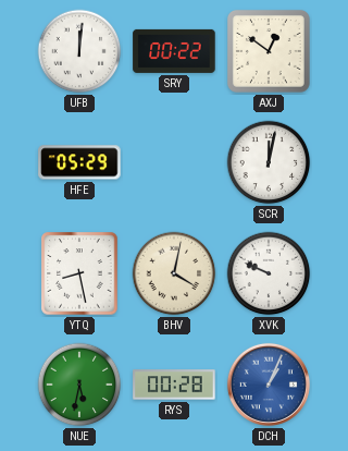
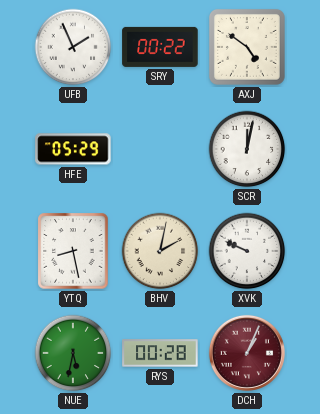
UFB: 12:01 -> 1:56
AXJ: 12:51 -> 4:51
BHV: 4:02 -> 2:02
DCH dial: blue -> burgundy
